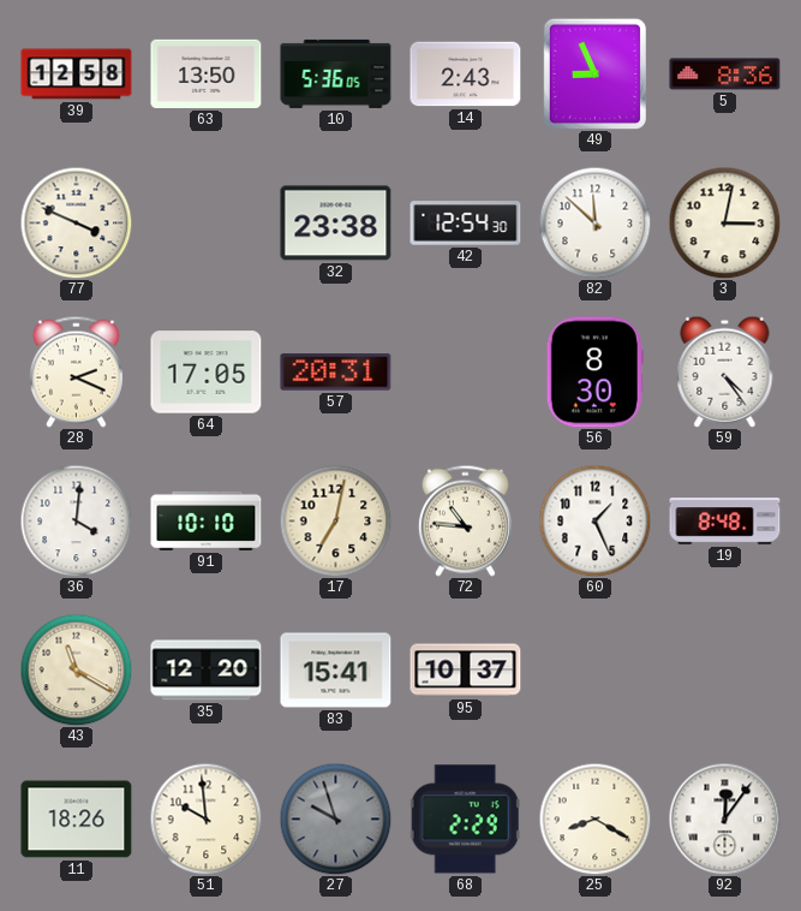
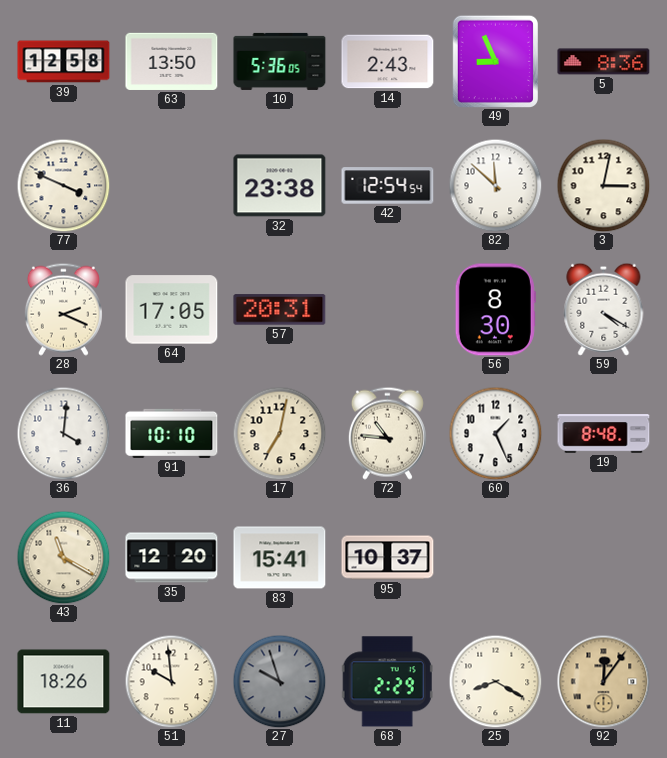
42: 12:54:30 -> 12:54:54
59: 4:24 -> 4:20
92 dial: white -> champagne
